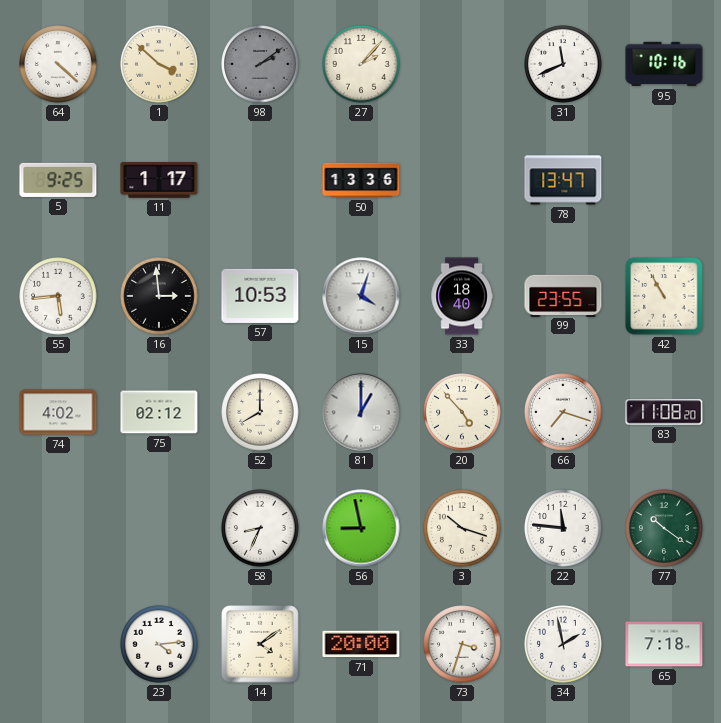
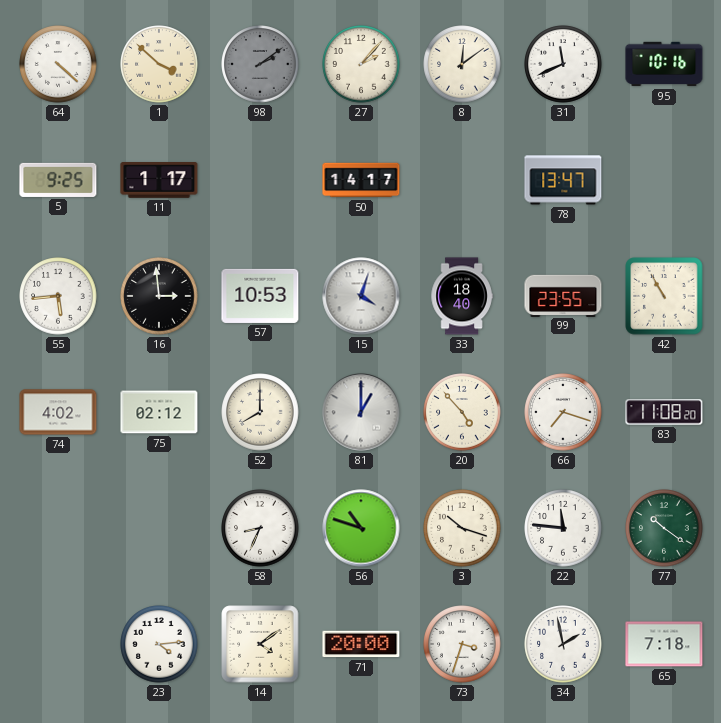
8: none -> 12:09
50: 13:36 -> 14:17
56: 8:58 -> 10:48
